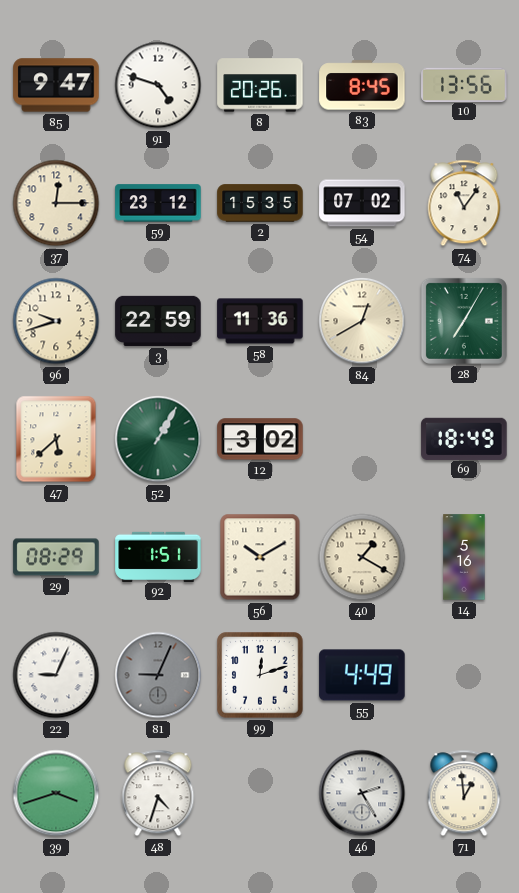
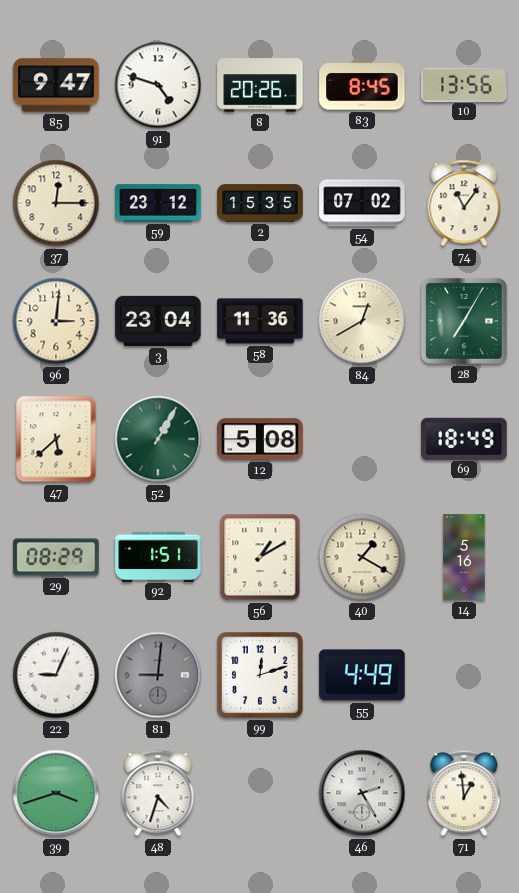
96: 9:42 -> 3:01
3: 22:59 -> 23:04
12: 3:02 -> 5:08
56: 10:10 -> 1:10
81: 9:04 -> 9:01
